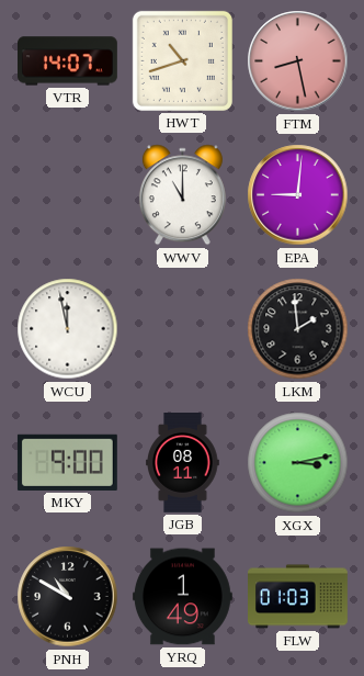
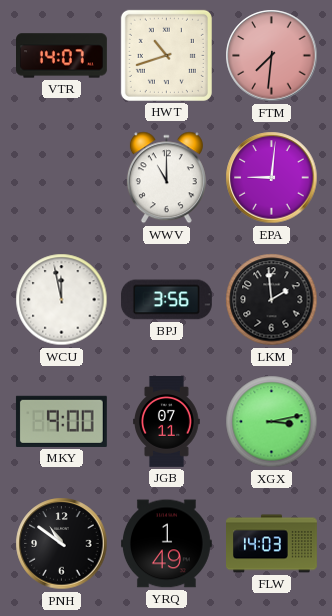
FTM: 8:28 -> 7:31
BPJ: none -> 3:56
JGB: 08:11 -> 07:11
PNH: 10:50 -> 10:51
FLW: 01:03 -> 14:03
